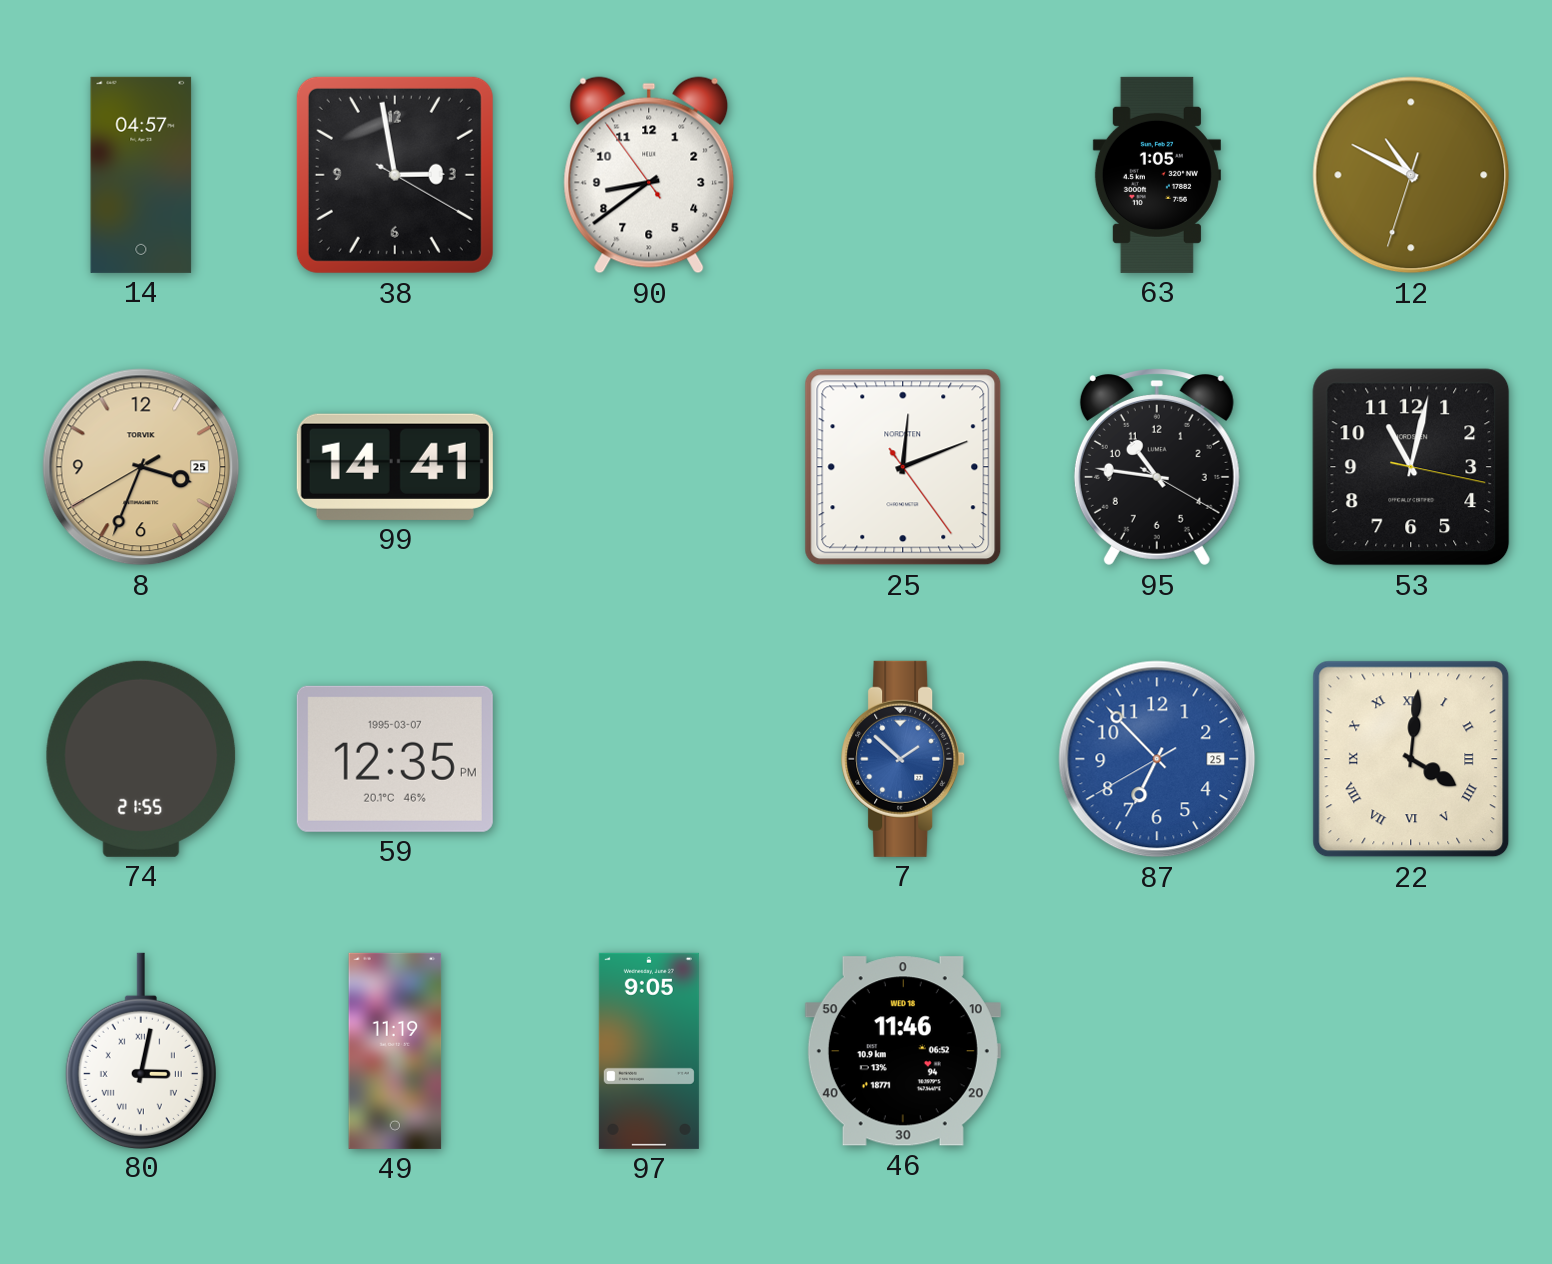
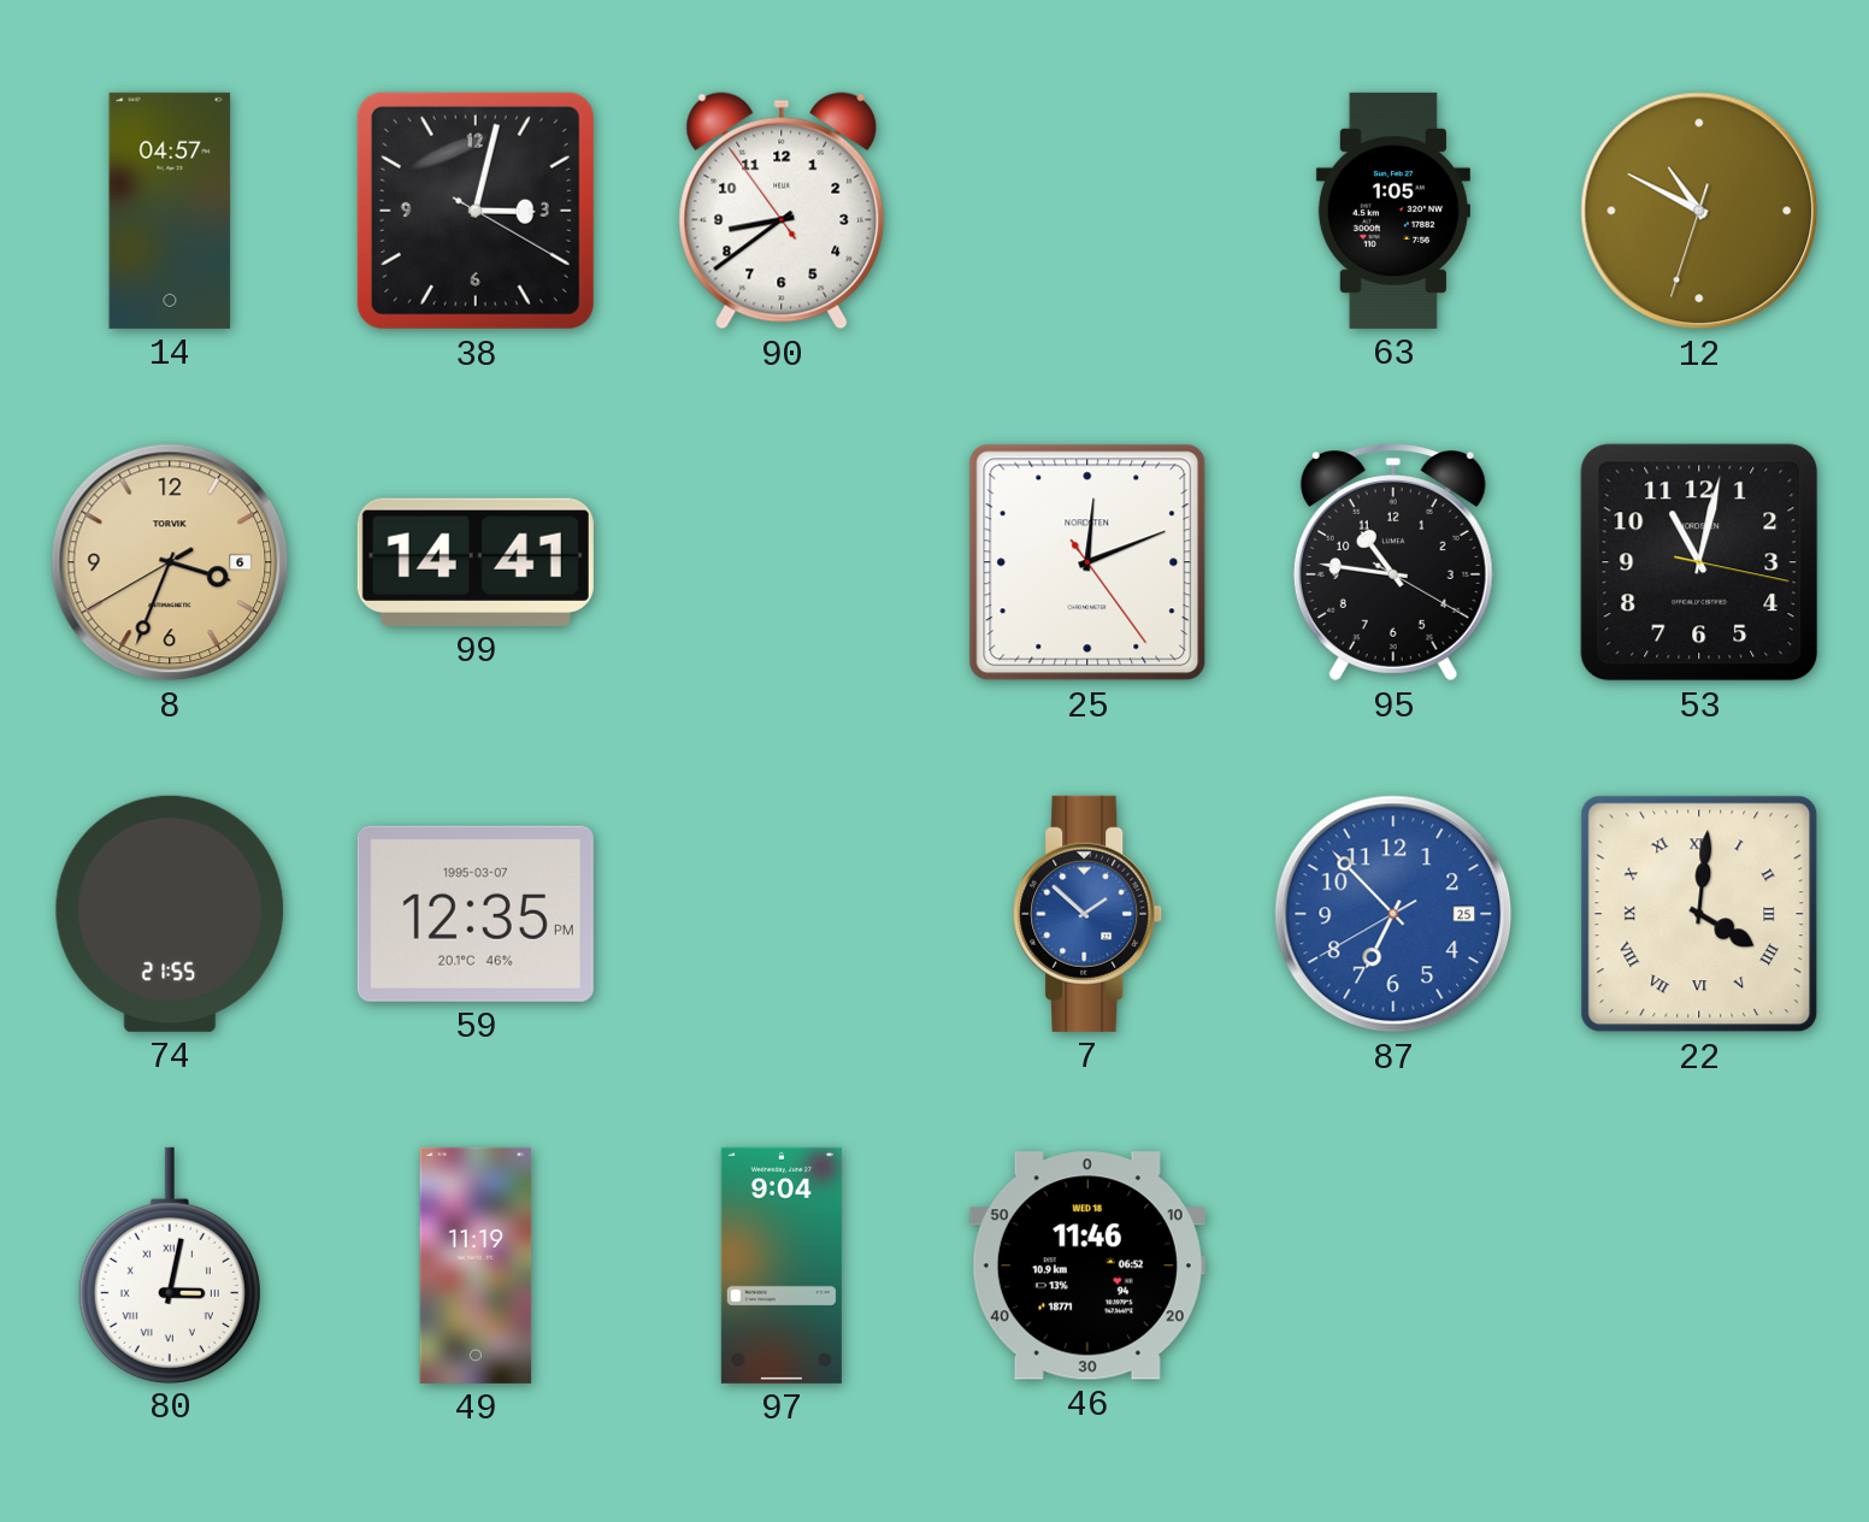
38: 2:58 -> 3:02
8 date: 25 -> 6
97: 9:05 -> 9:04
